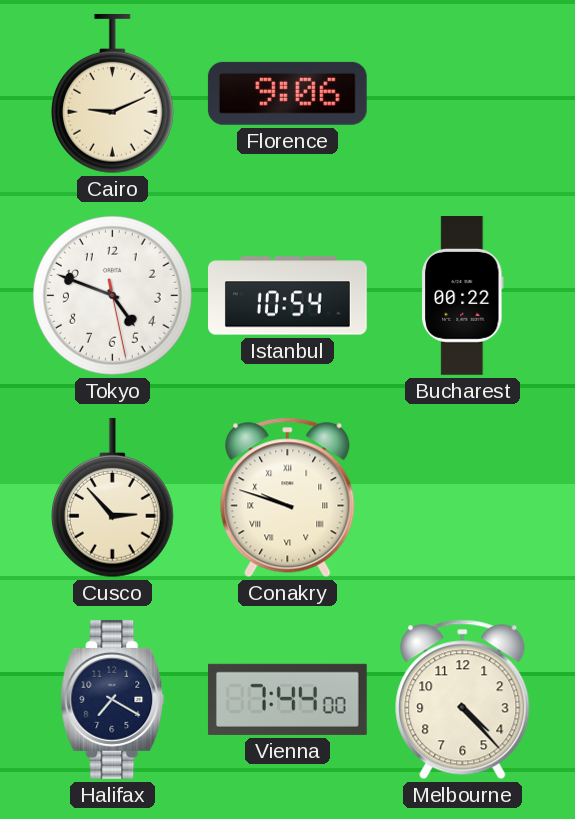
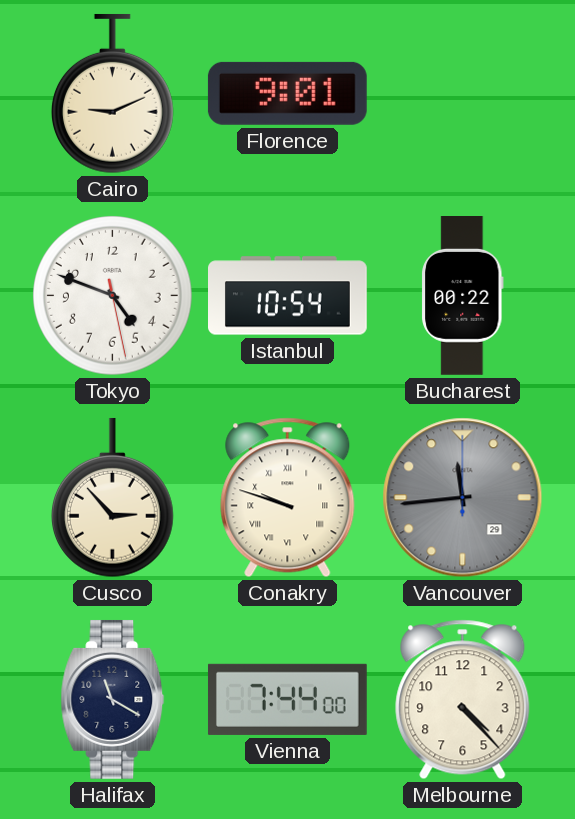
Florence: 9:06 -> 9:01
Vancouver: none -> 11:44
Halifax: 7:20 -> 11:20
